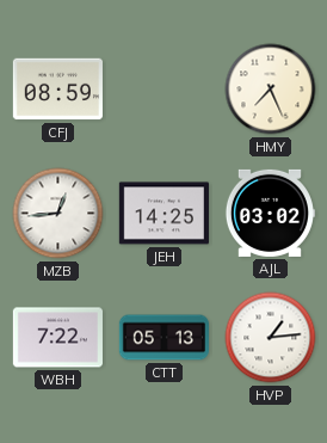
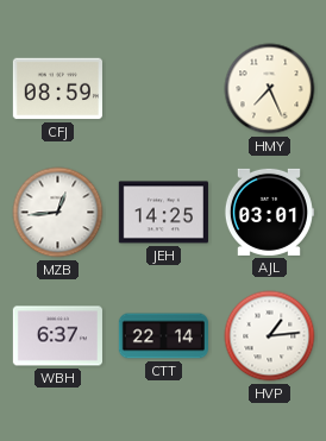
AJL: 03:02 -> 03:01
WBH: 7:22 -> 6:37
CTT: 05:13 -> 22:14
